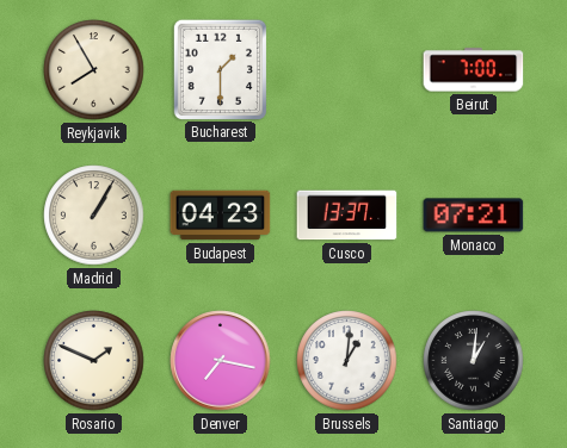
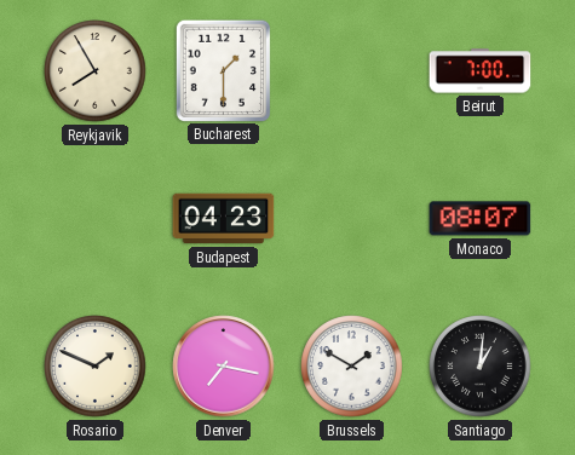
Madrid: 1:05 -> none
Cusco: 13:37 -> none
Monaco: 07:21 -> 08:07
Brussels: 1:01 -> 1:50
